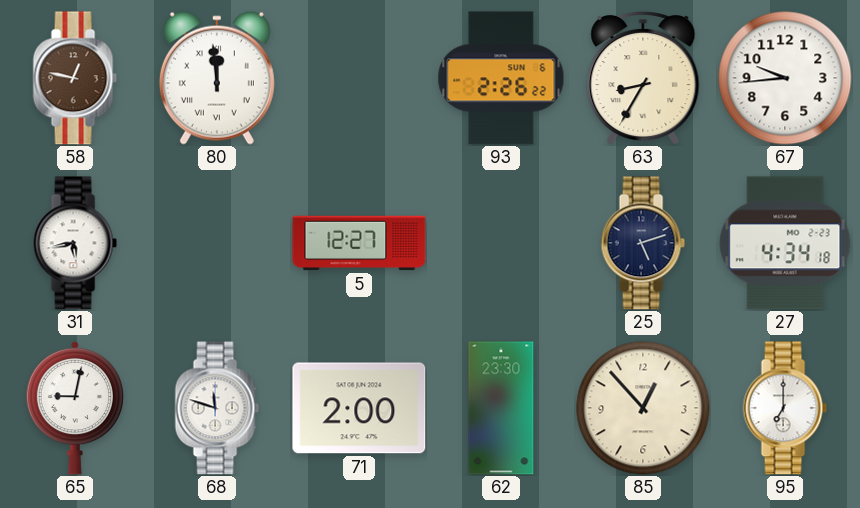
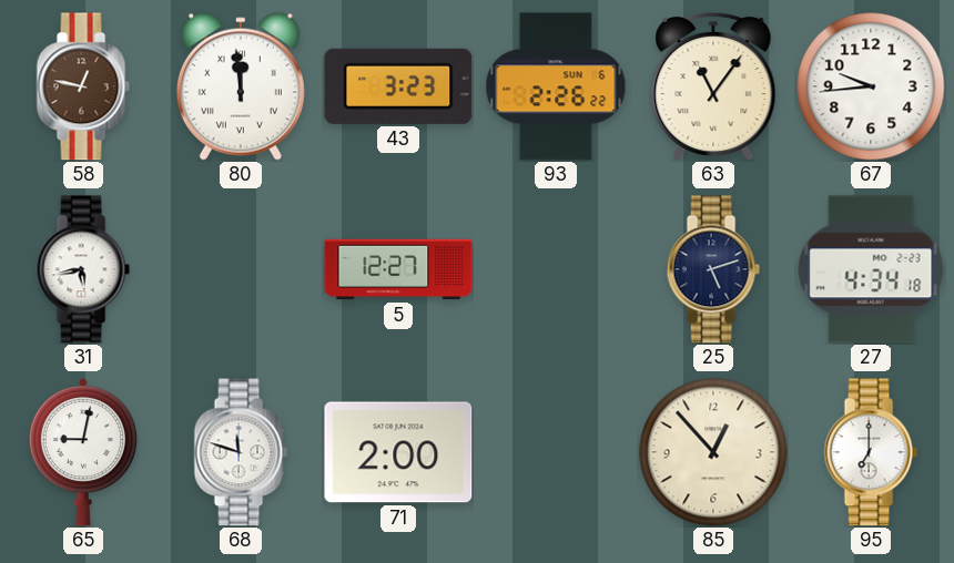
43: none -> 3:23
63: 8:35 -> 11:06
62: 23:30 -> none
